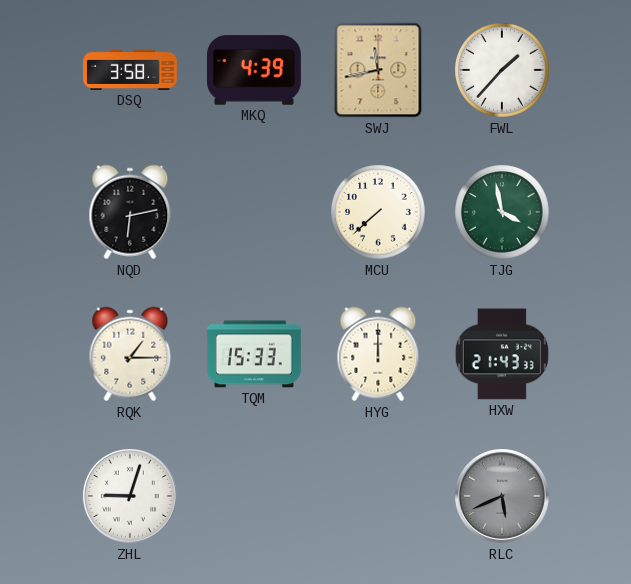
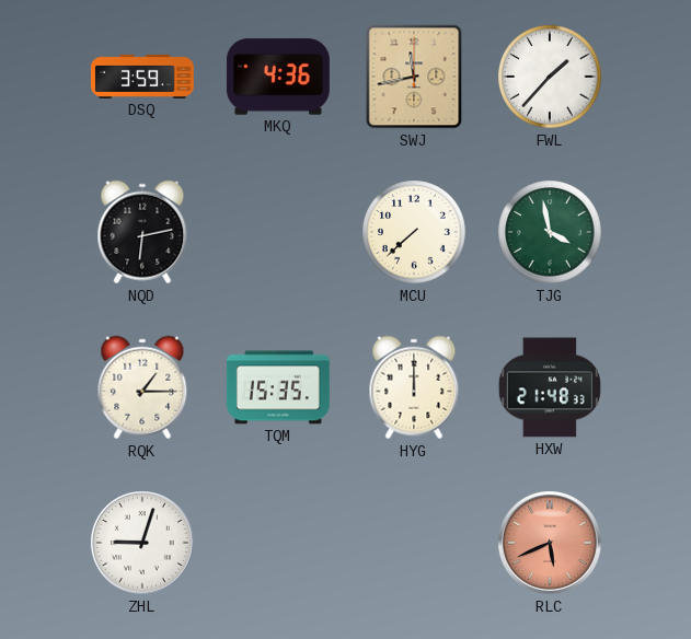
DSQ: 3:58 -> 3:59
MKQ: 4:39 -> 4:36
TQM: 15:33 -> 15:35
HXW: 21:43 -> 21:48
RLC dial: grey -> salmon
